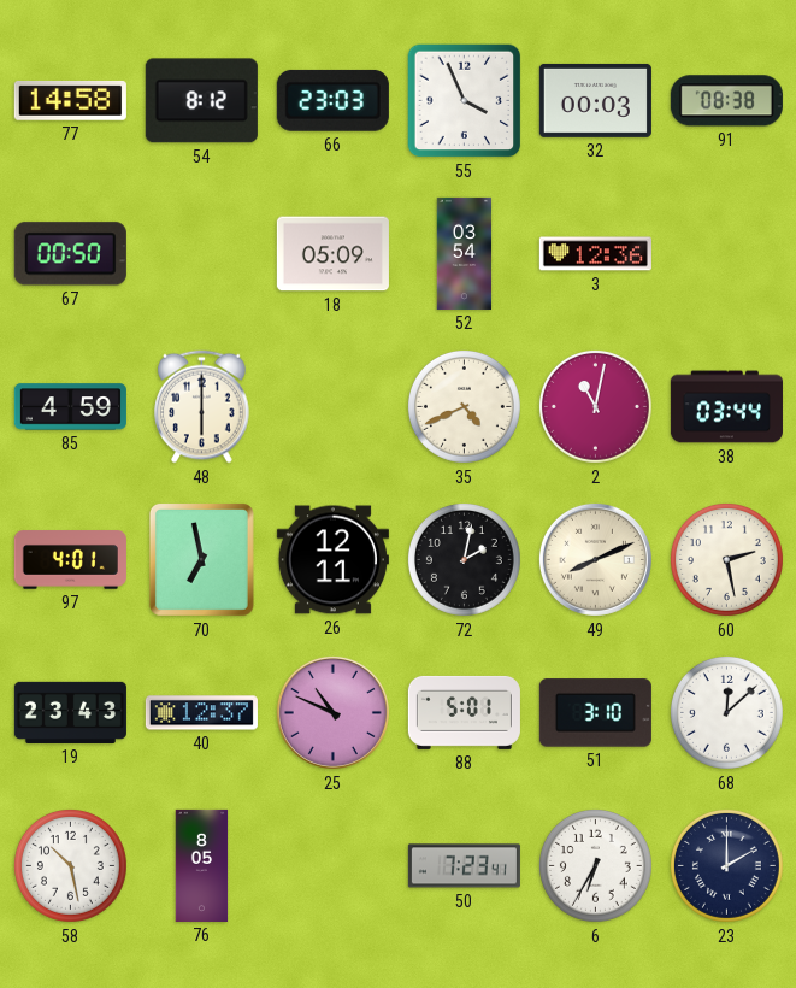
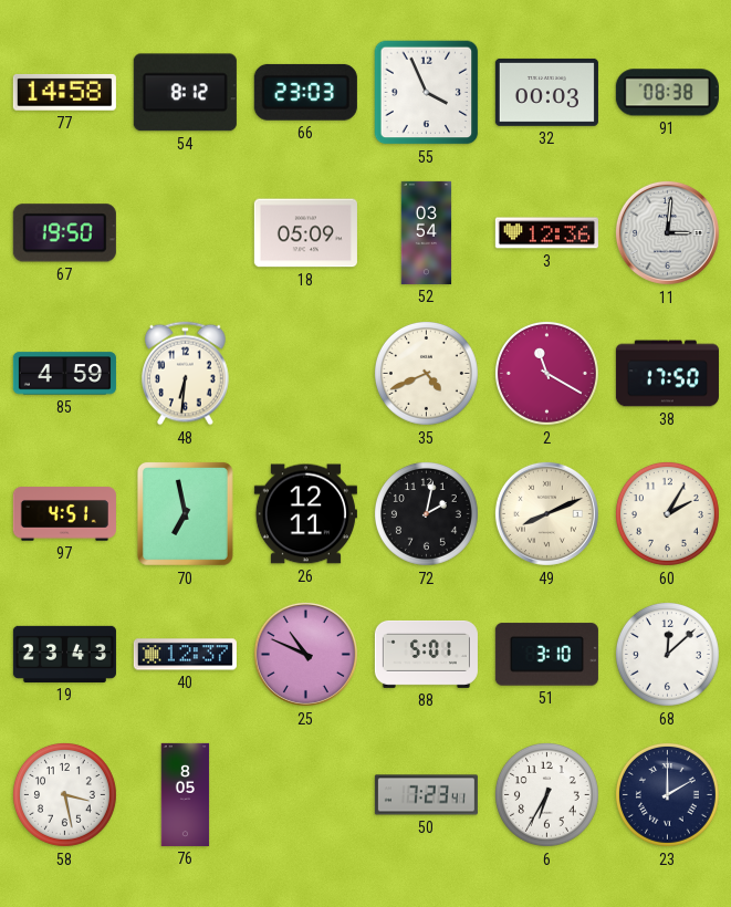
67: 00:50 -> 19:50
11: none -> 3:01
48: 6:00 -> 6:31
2: 11:02 -> 11:20
38: 03:44 -> 17:50
97: 4:01 -> 4:51
60: 2:28 -> 2:05
58: 10:28 -> 3:28
